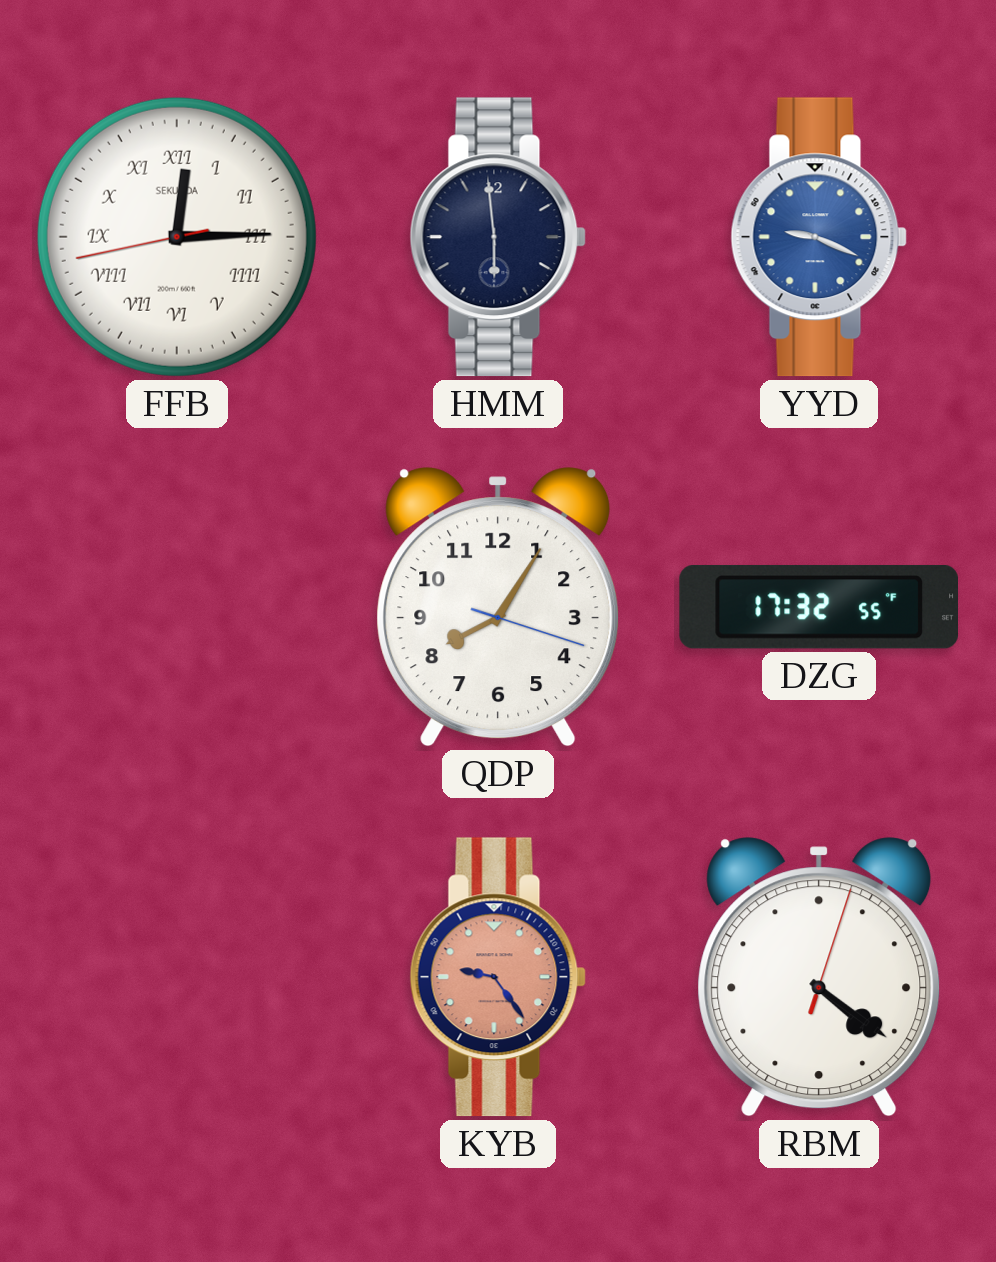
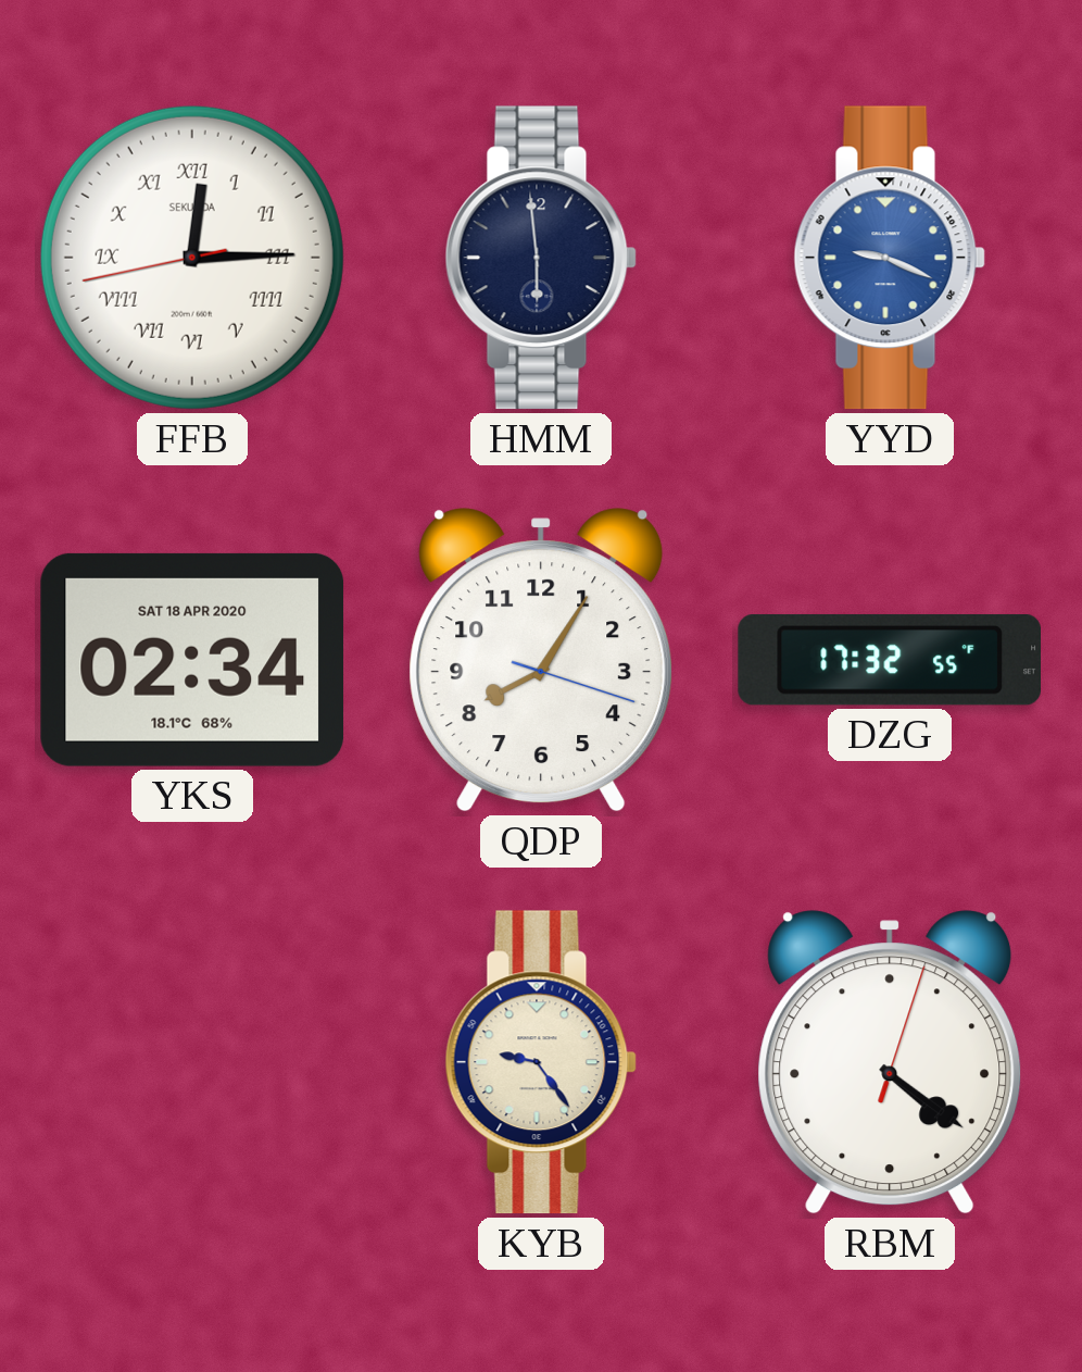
YKS: none -> 02:34
KYB dial: salmon -> cream
